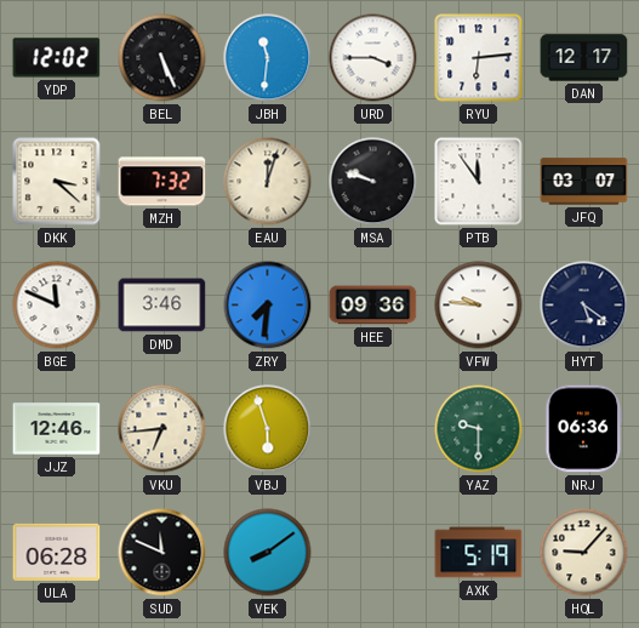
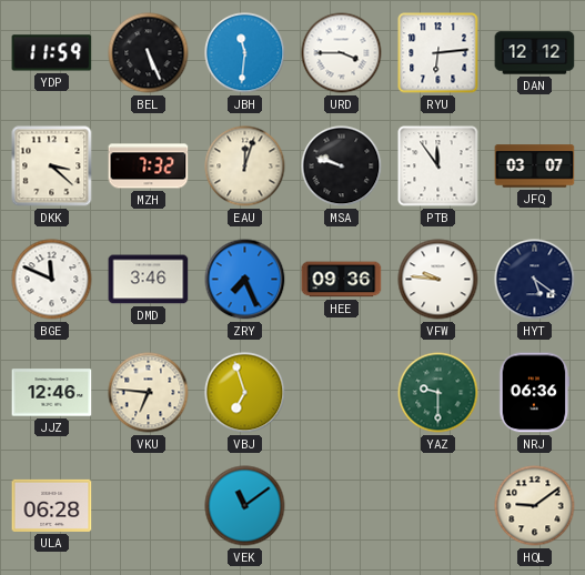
YDP: 12:02 -> 11:59
DAN: 12:17 -> 12:12
ZRY: 7:31 -> 7:26
VKU: 6:44 -> 6:46
VBJ: 5:57 -> 6:57
SUD: 11:49 -> none
VEK: 8:09 -> 11:09
AXK: 5:19 -> none
HQL: 9:07 -> 9:09
